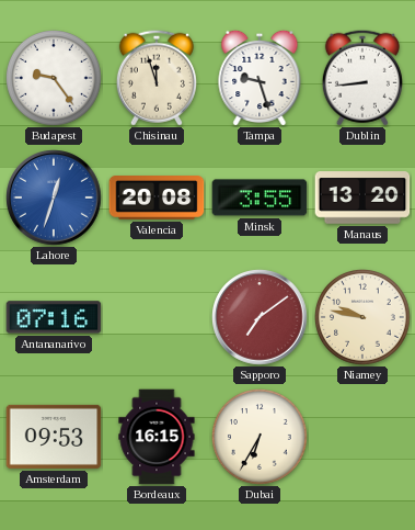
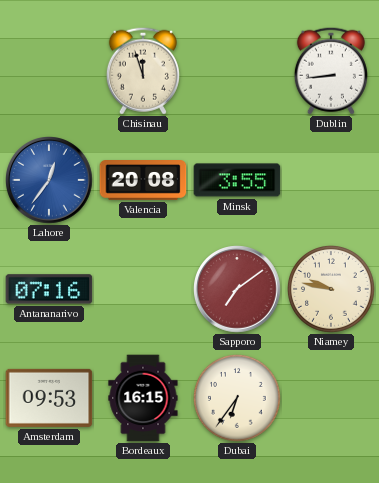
Budapest: 9:24 -> none
Tampa: 9:27 -> none
Lahore: 12:33 -> 12:36
Manaus: 13:20 -> none
Dubai: 6:35 -> 6:36
